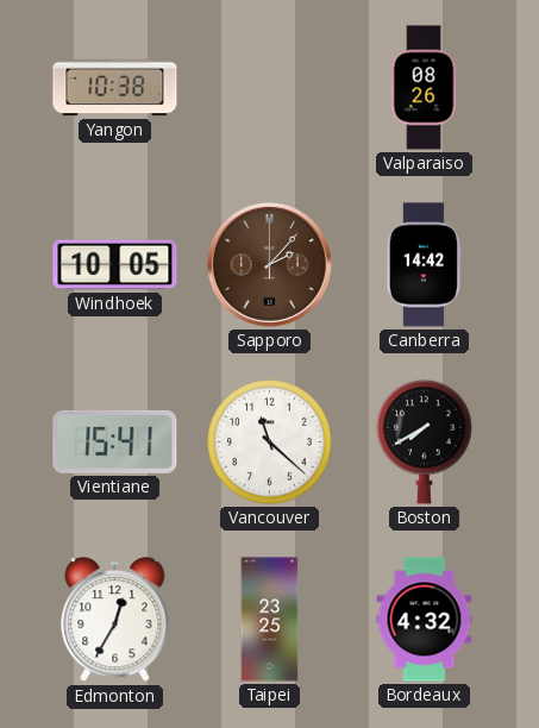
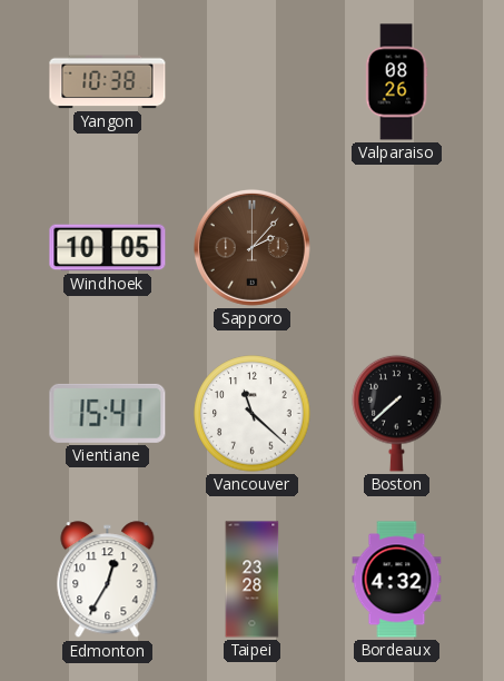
Canberra: 14:42 -> none
Boston: 7:40 -> 7:38
Taipei: 23:25 -> 23:28
